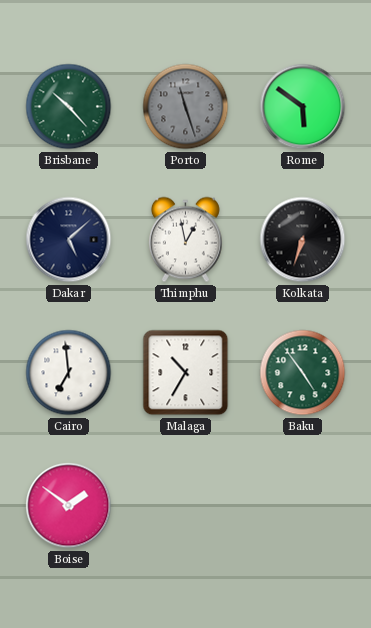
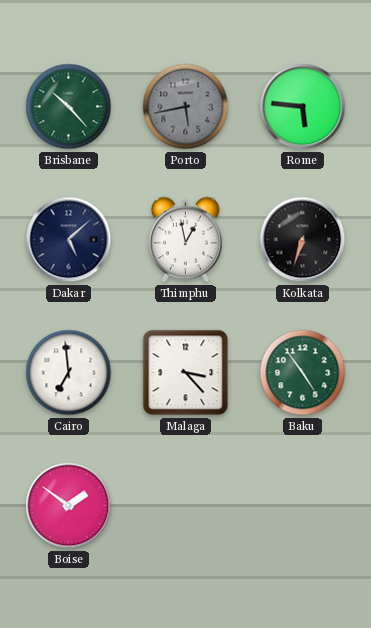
Porto: 11:27 -> 5:43
Rome: 5:51 -> 5:46
Malaga: 10:35 -> 3:23
